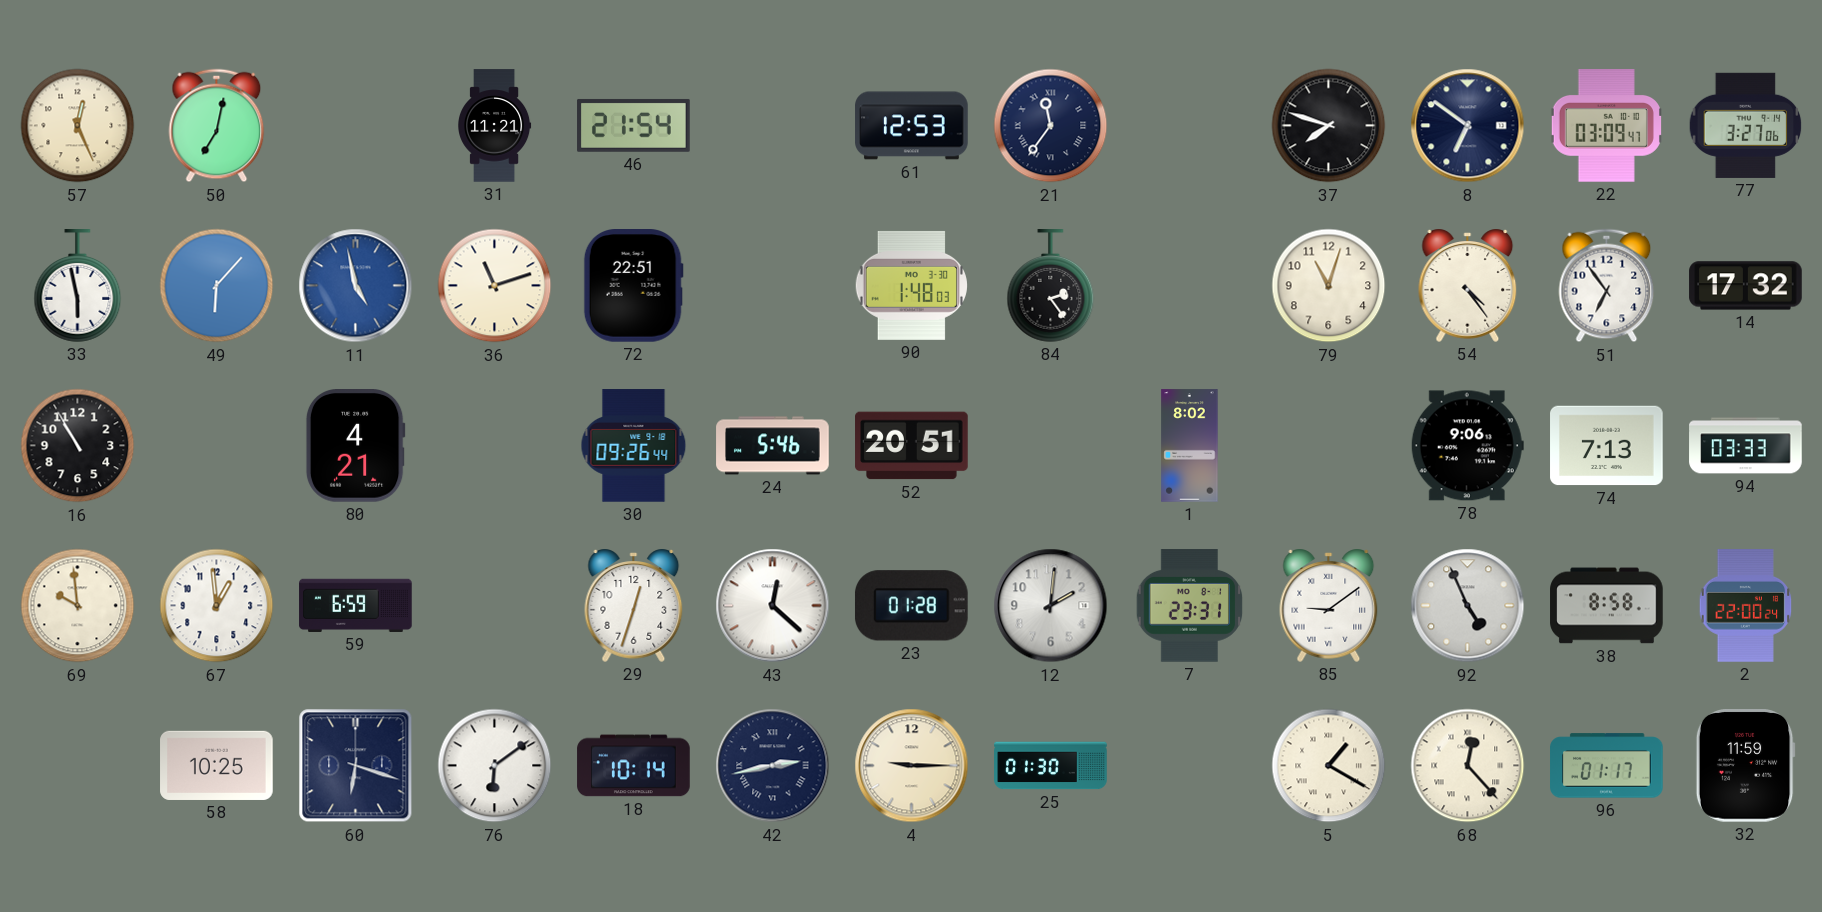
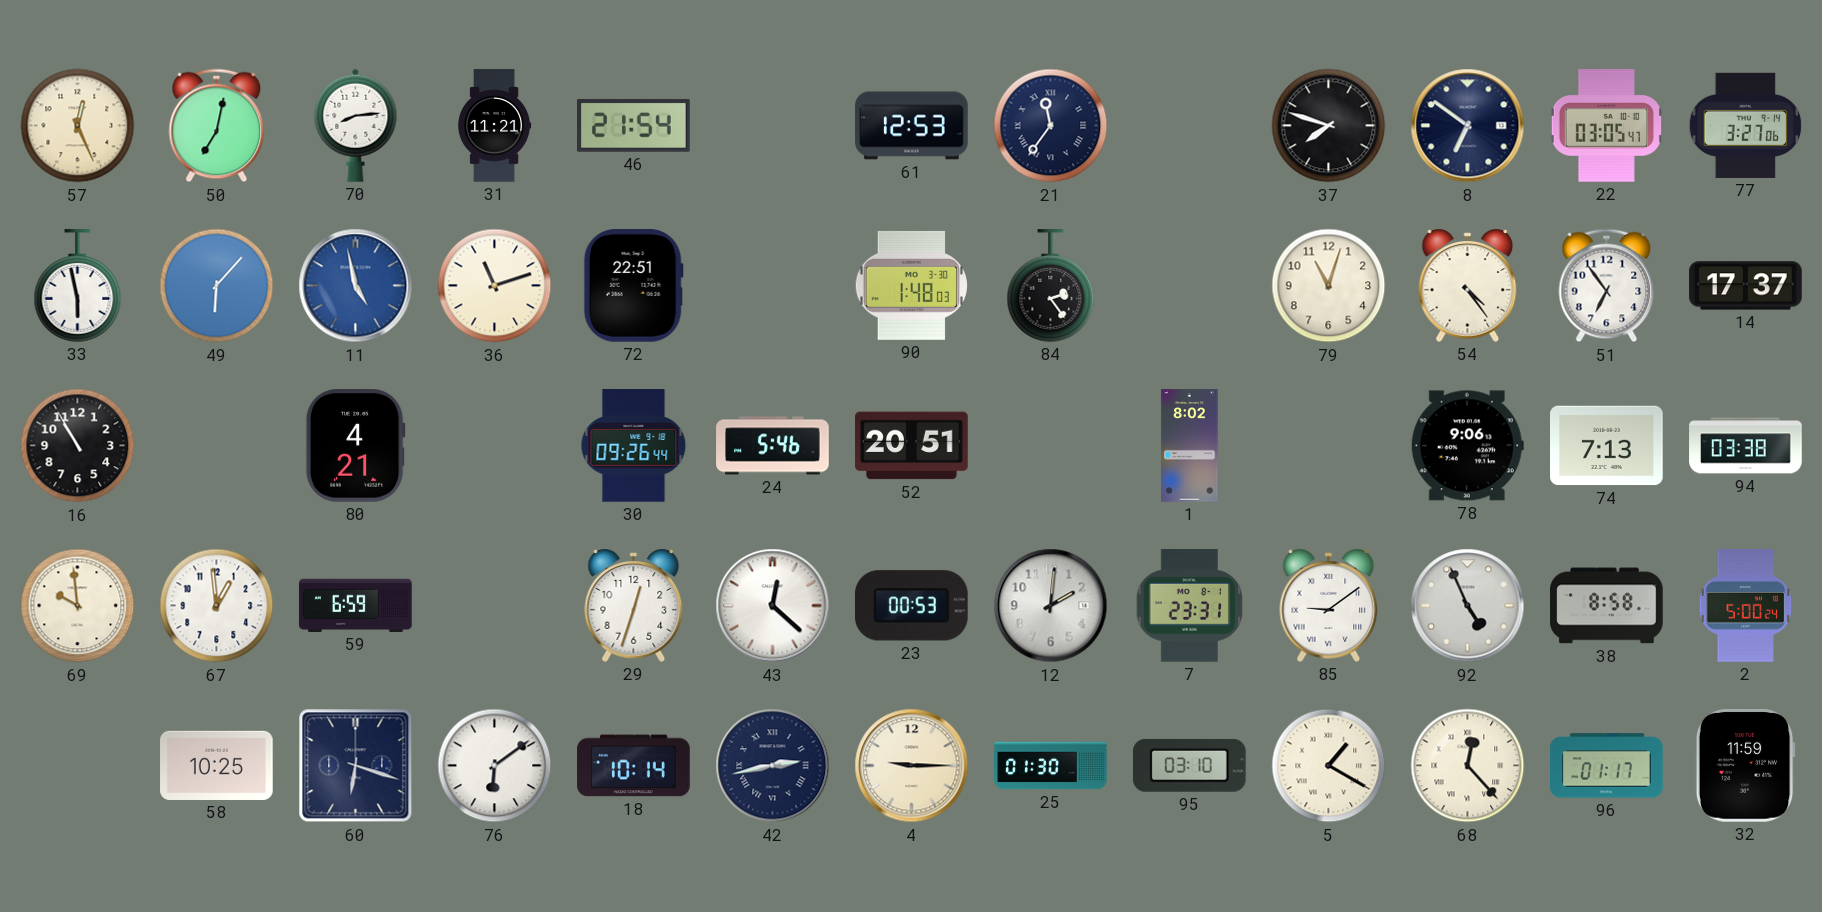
70: none -> 8:14
22: 03:09 -> 03:05
14: 17:32 -> 17:37
94: 03:33 -> 03:38
23: 01:28 -> 00:53
2: 22:00 -> 5:00
95: none -> 03:10
